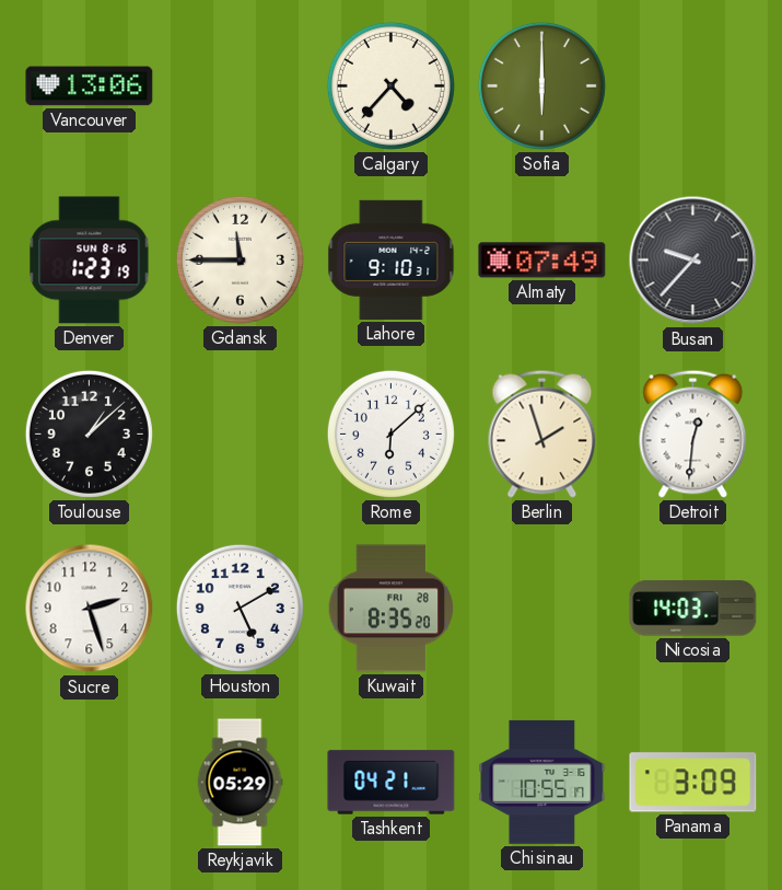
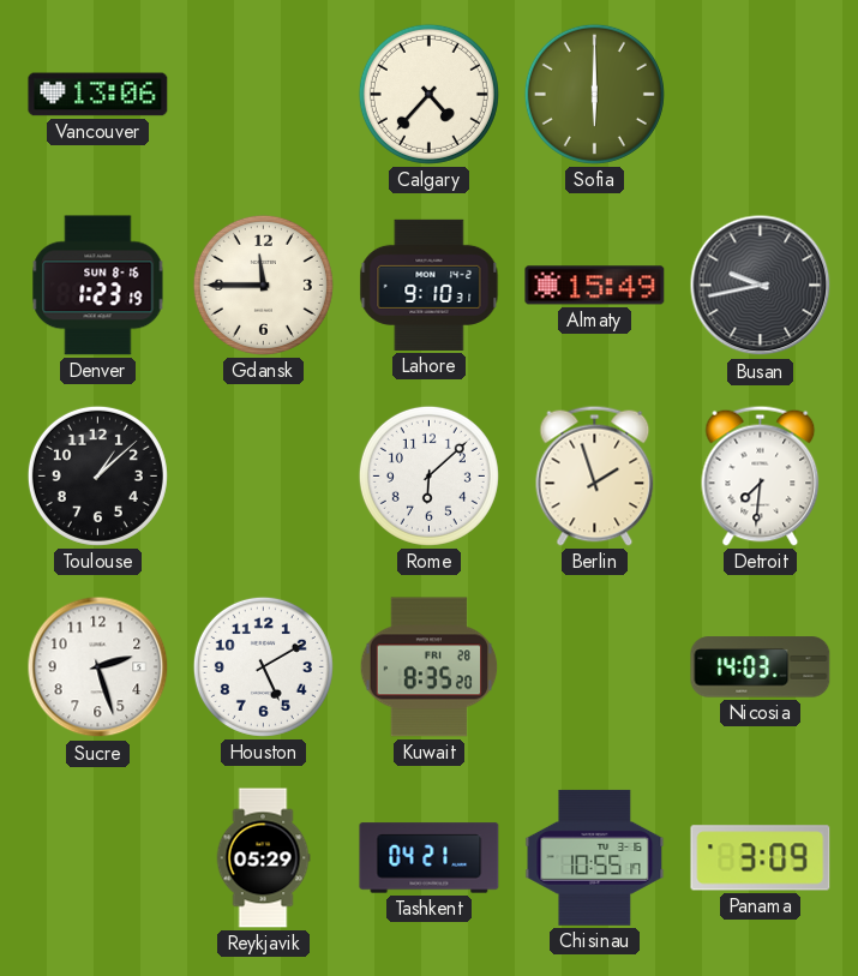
Almaty: 07:49 -> 15:49
Busan: 9:37 -> 9:43
Detroit: 12:31 -> 7:31
